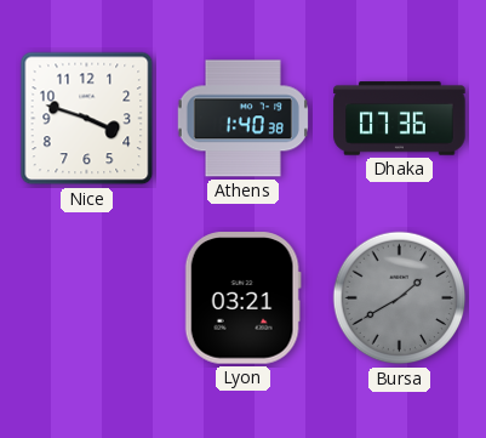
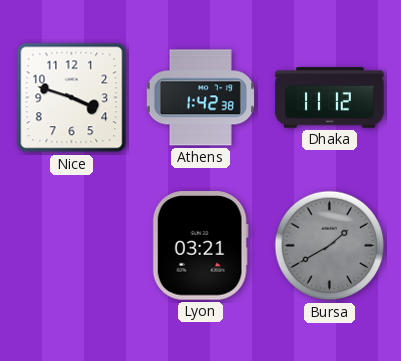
Athens: 1:40 -> 1:42
Dhaka: 07:36 -> 11:12
